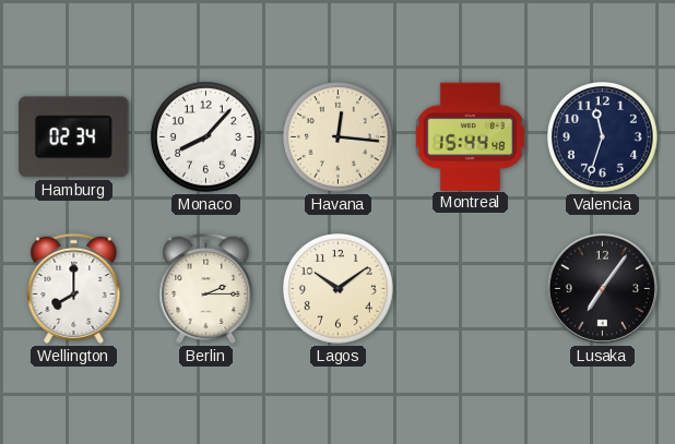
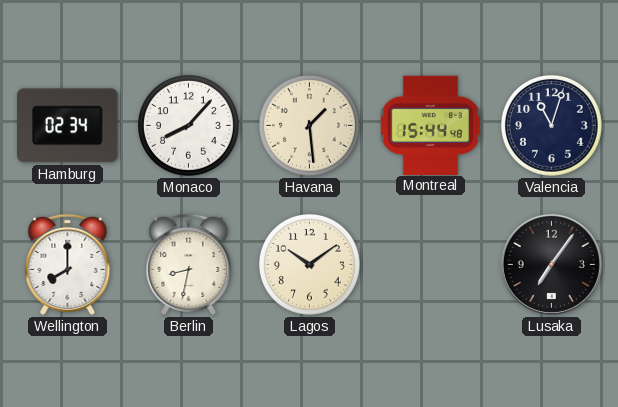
Havana: 12:16 -> 1:29
Valencia: 11:33 -> 11:03
Berlin: 2:15 -> 8:32
